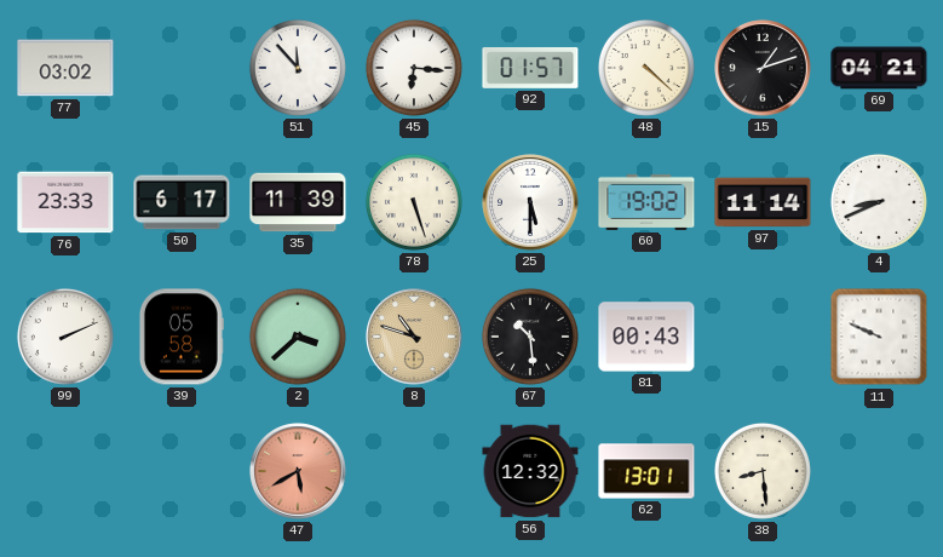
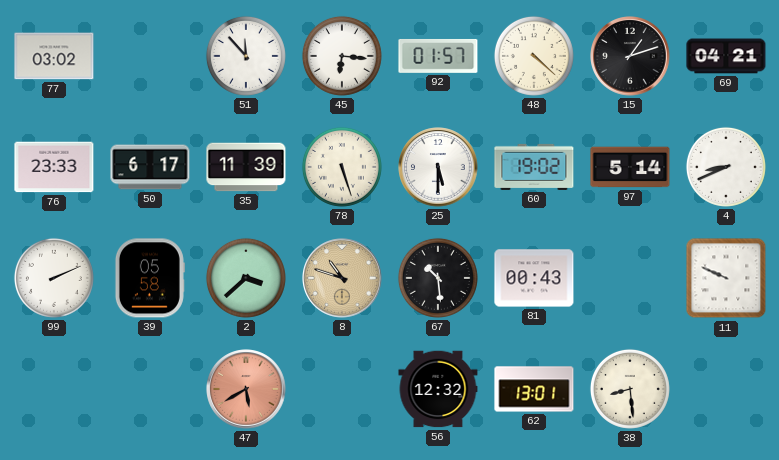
97: 11:14 -> 5:14
